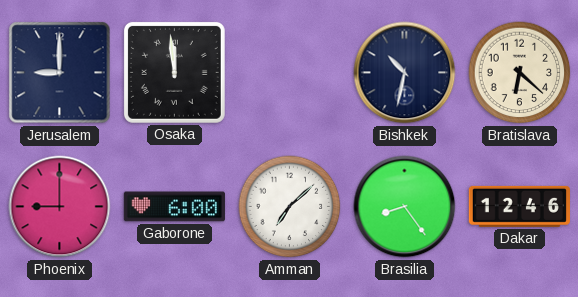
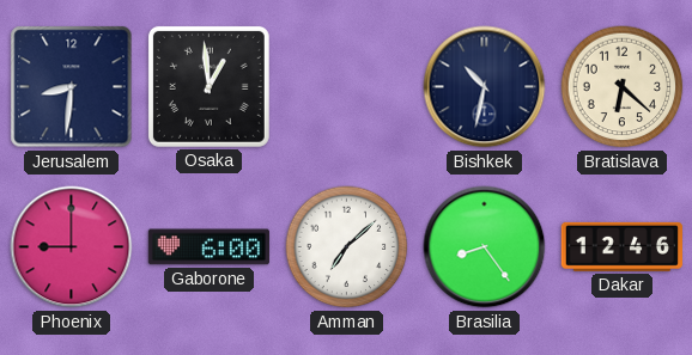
Jerusalem: 9:00 -> 8:31
Osaka: 11:59 -> 12:59
